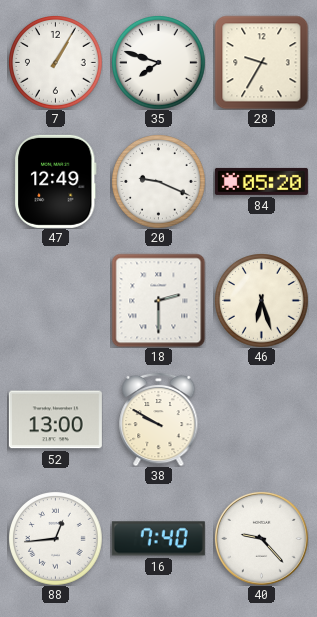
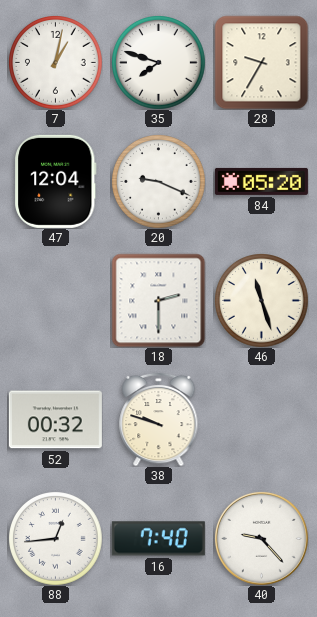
7: 1:05 -> 1:02
47: 12:49 -> 12:04
46: 6:27 -> 11:27
52: 13:00 -> 00:32
38: 9:50 -> 9:48
